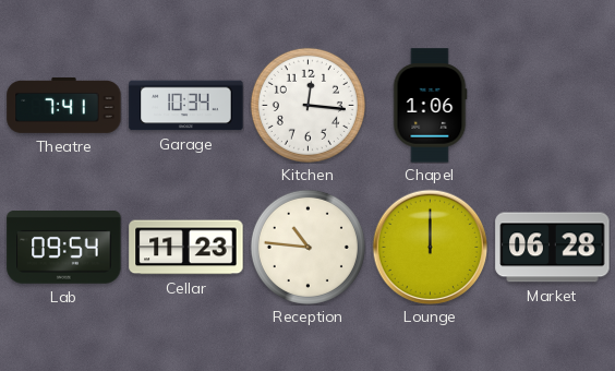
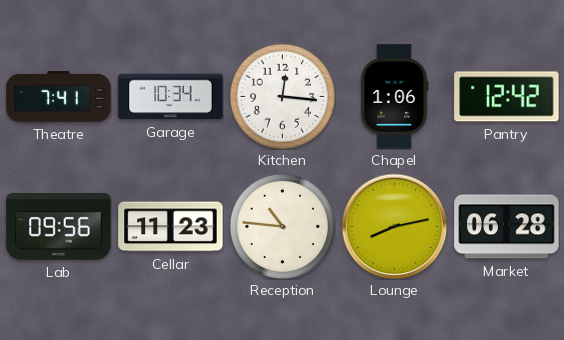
Pantry: none -> 12:42
Lab: 09:54 -> 09:56
Lounge: 12:00 -> 8:13
